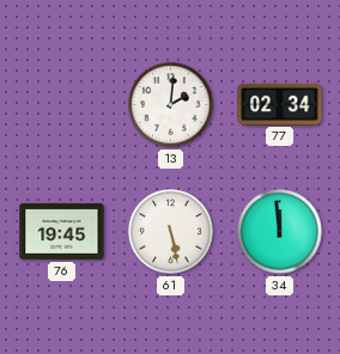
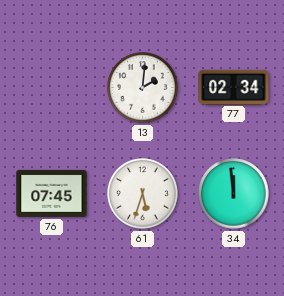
76: 19:45 -> 07:45
61: 5:28 -> 5:33
